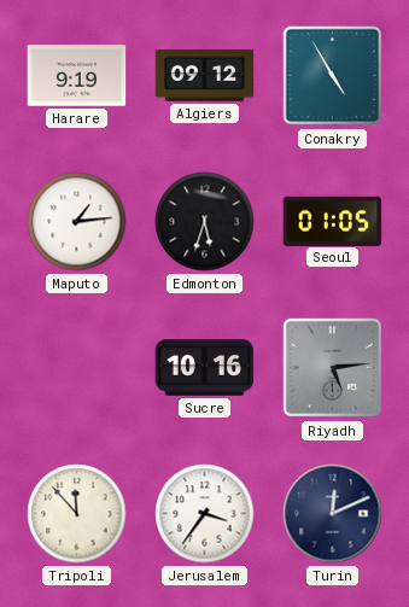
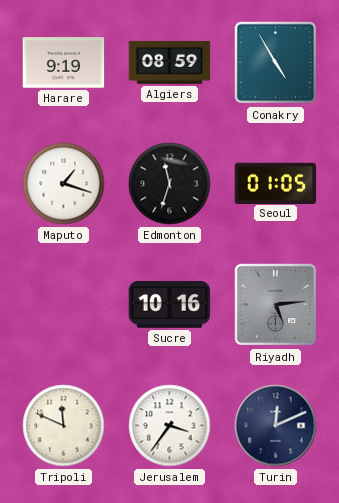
Algiers: 09:12 -> 08:59
Maputo: 1:14 -> 1:18
Edmonton: 5:33 -> 11:33
Tripoli: 11:53 -> 11:49
